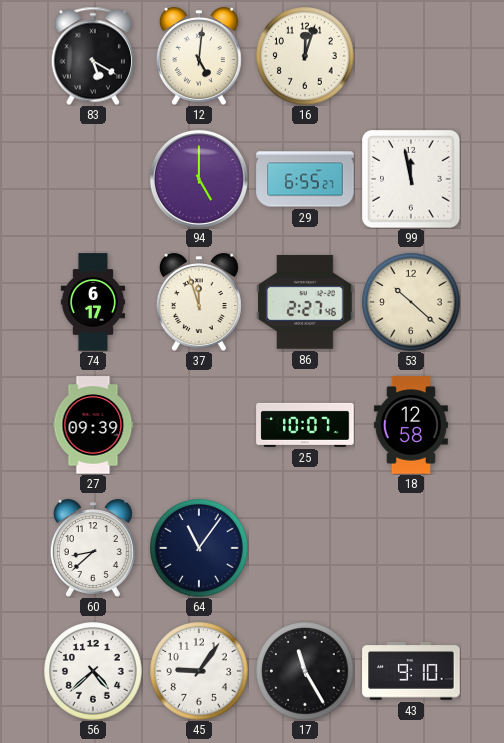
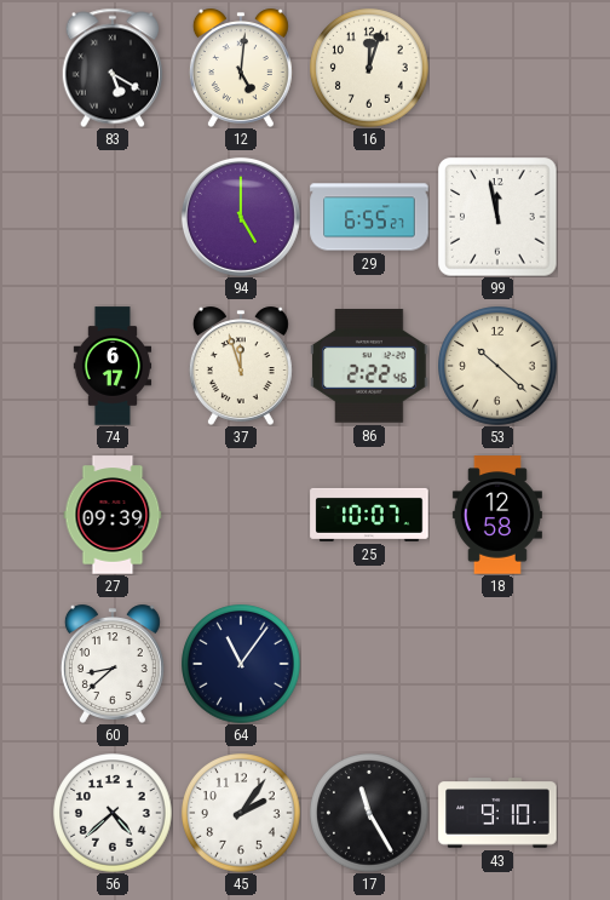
86: 2:27 -> 2:22
45: 9:06 -> 2:06
